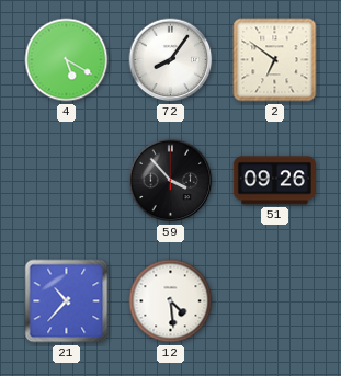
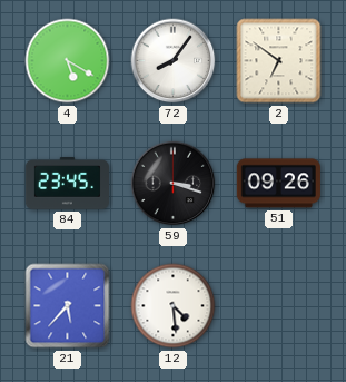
84: none -> 23:45
59: 3:53 -> 3:18
21: 10:37 -> 5:37
